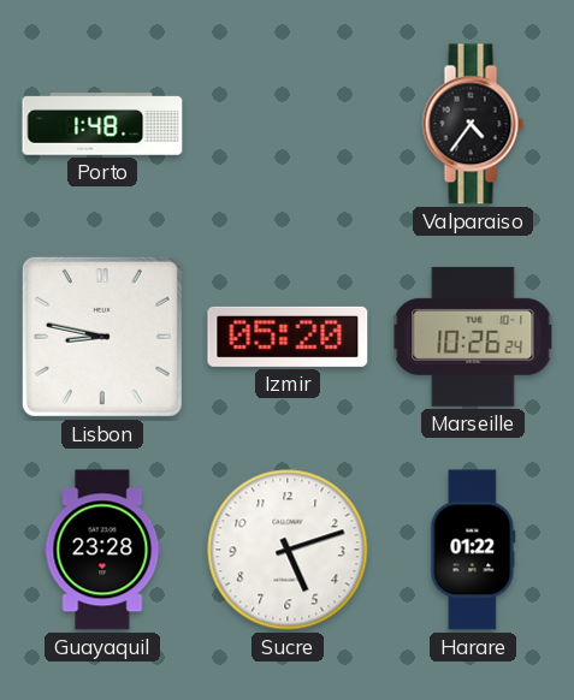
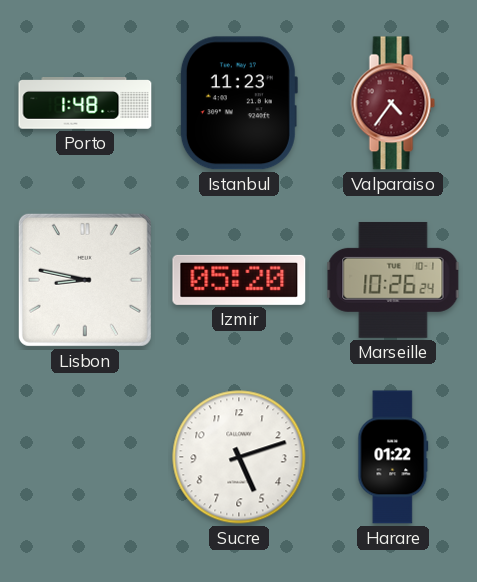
Istanbul: none -> 11:23
Valparaiso dial: black -> burgundy
Guayaquil: 23:28 -> none
